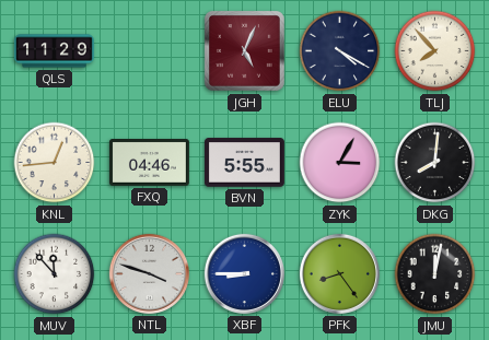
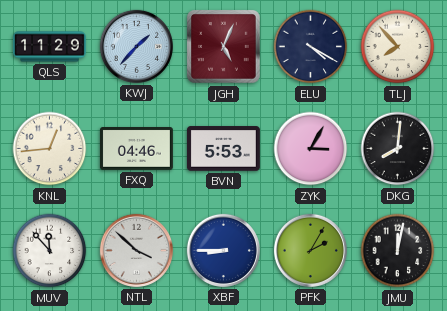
KWJ: none -> 1:37
BVN: 5:55 -> 5:53
NTL: 3:48 -> 3:52
PFK: 8:24 -> 2:05
